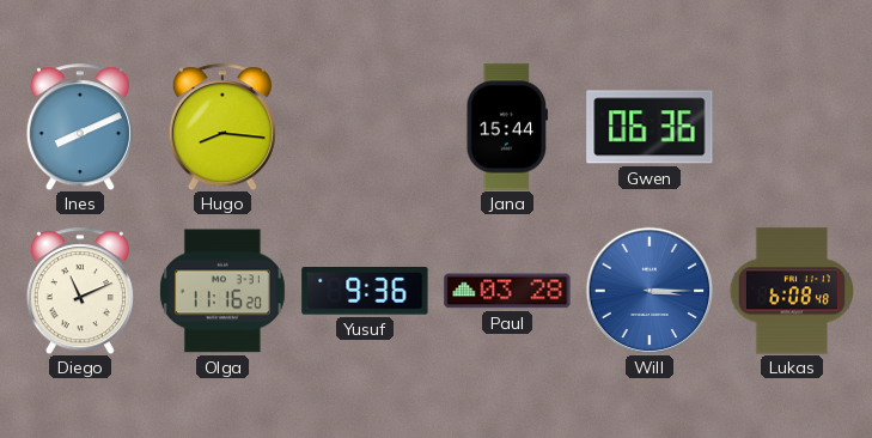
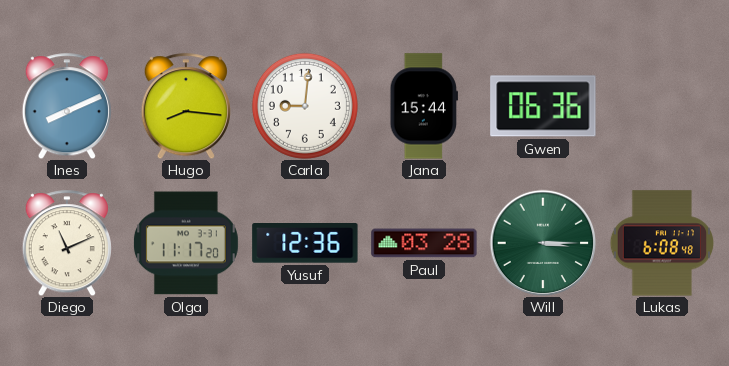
Carla: none -> 9:01
Olga: 11:16 -> 11:17
Yusuf: 9:36 -> 12:36
Will dial: blue -> green
